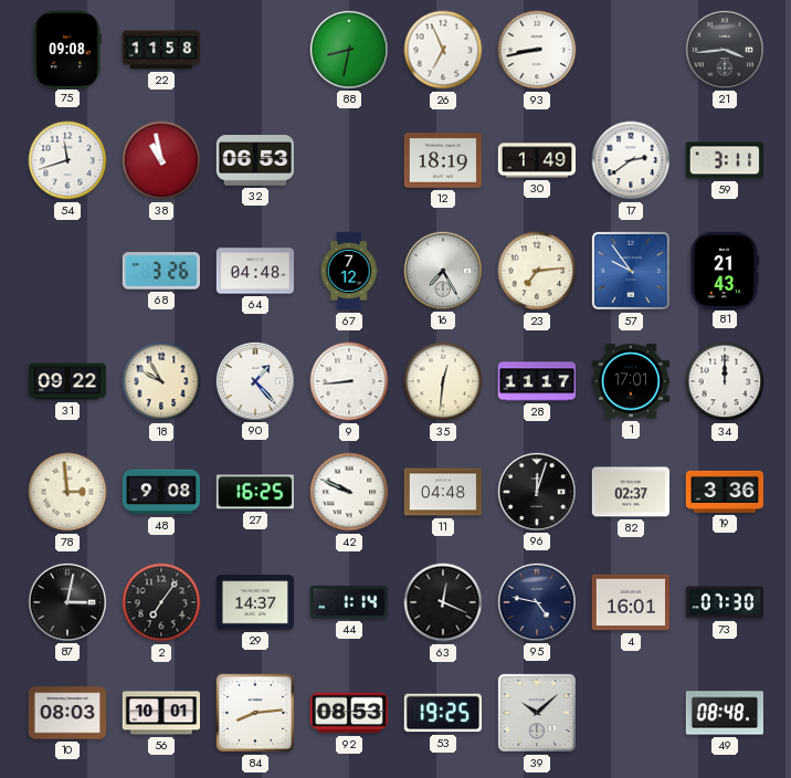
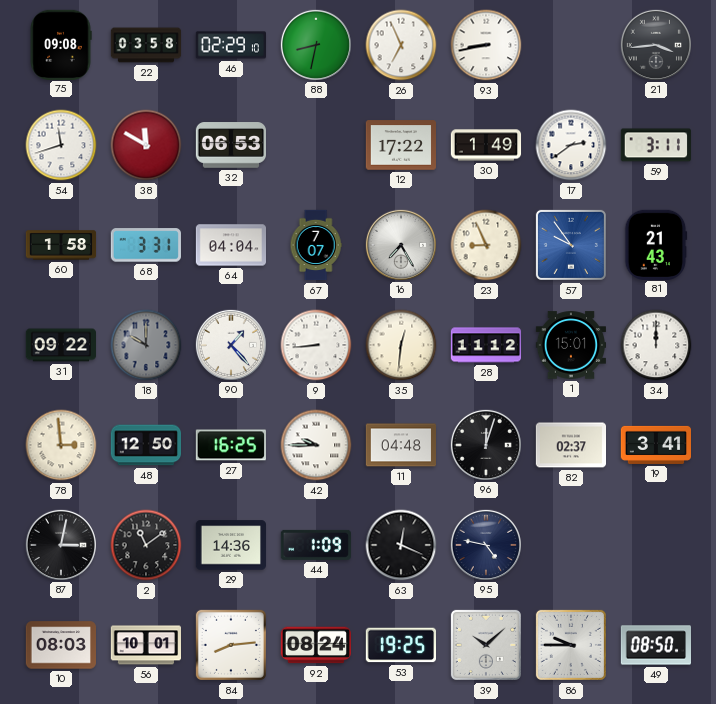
22: 11:58 -> 03:58
46: none -> 02:29
38: 10:58 -> 11:50
12: 18:19 -> 17:22
60: none -> 1:58
68: 3:26 -> 3:31
64: 04:48 -> 04:04
67: 7:12 -> 7:07
23: 7:14 -> 8:56
18: 9:55 -> 10:00
18 dial: cream -> grey
28: 11:17 -> 11:12
1: 17:01 -> 15:01
48: 9:08 -> 12:50
42: 9:49 -> 9:45
19: 3:36 -> 3:41
2: 7:06 -> 11:09
29: 14:37 -> 14:36
44: 1:14 -> 1:09
4: 16:01 -> none
73: 07:30 -> none
92: 08:53 -> 08:24
86: none -> 9:45
49: 08:48 -> 08:50
